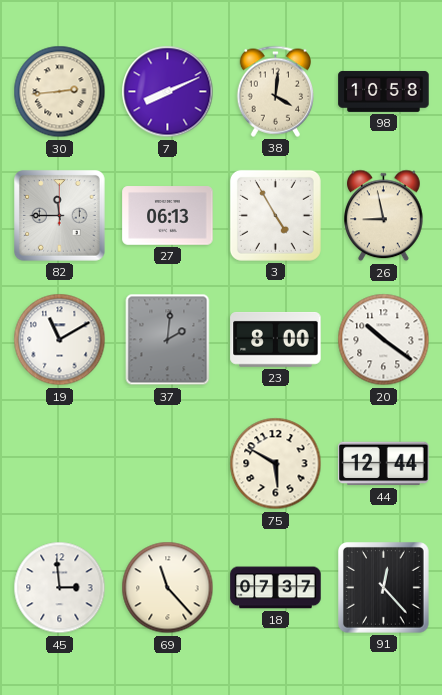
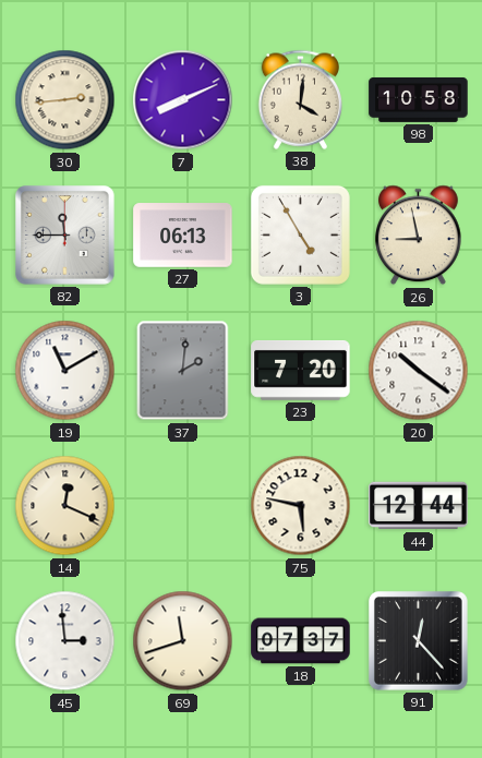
23: 8:00 -> 7:20
14: none -> 12:19
75: 5:50 -> 5:47
69: 11:23 -> 11:42
